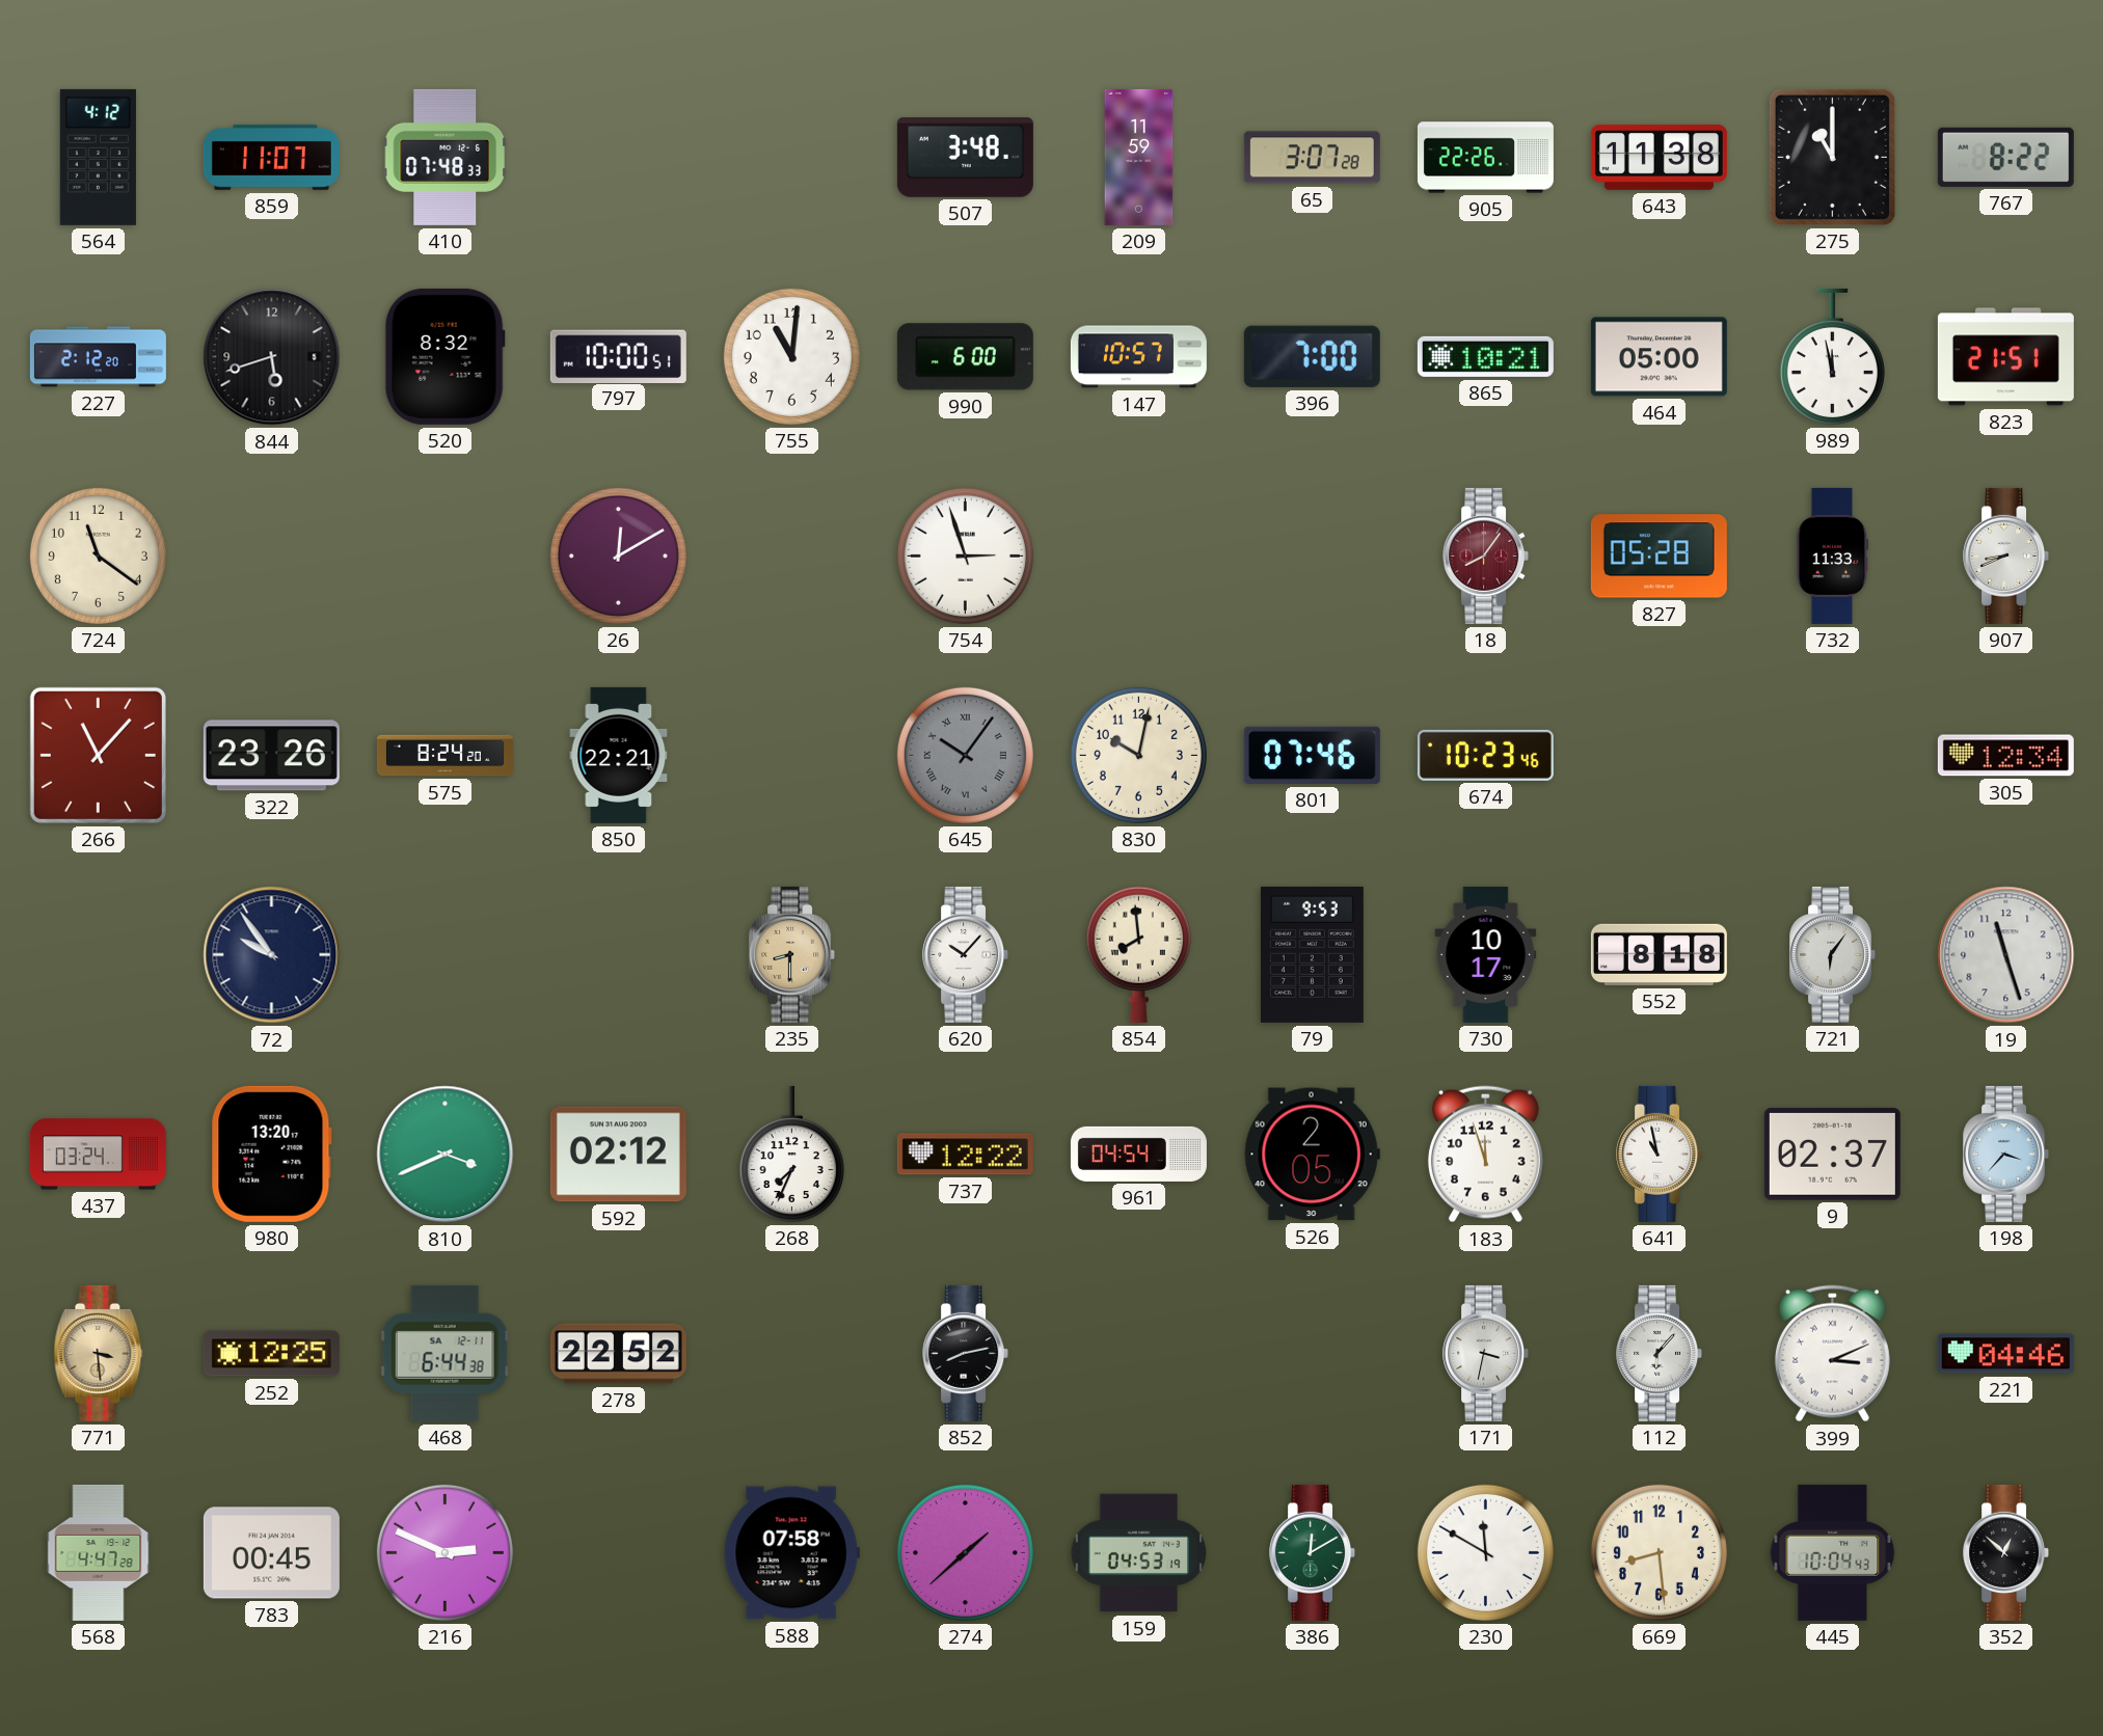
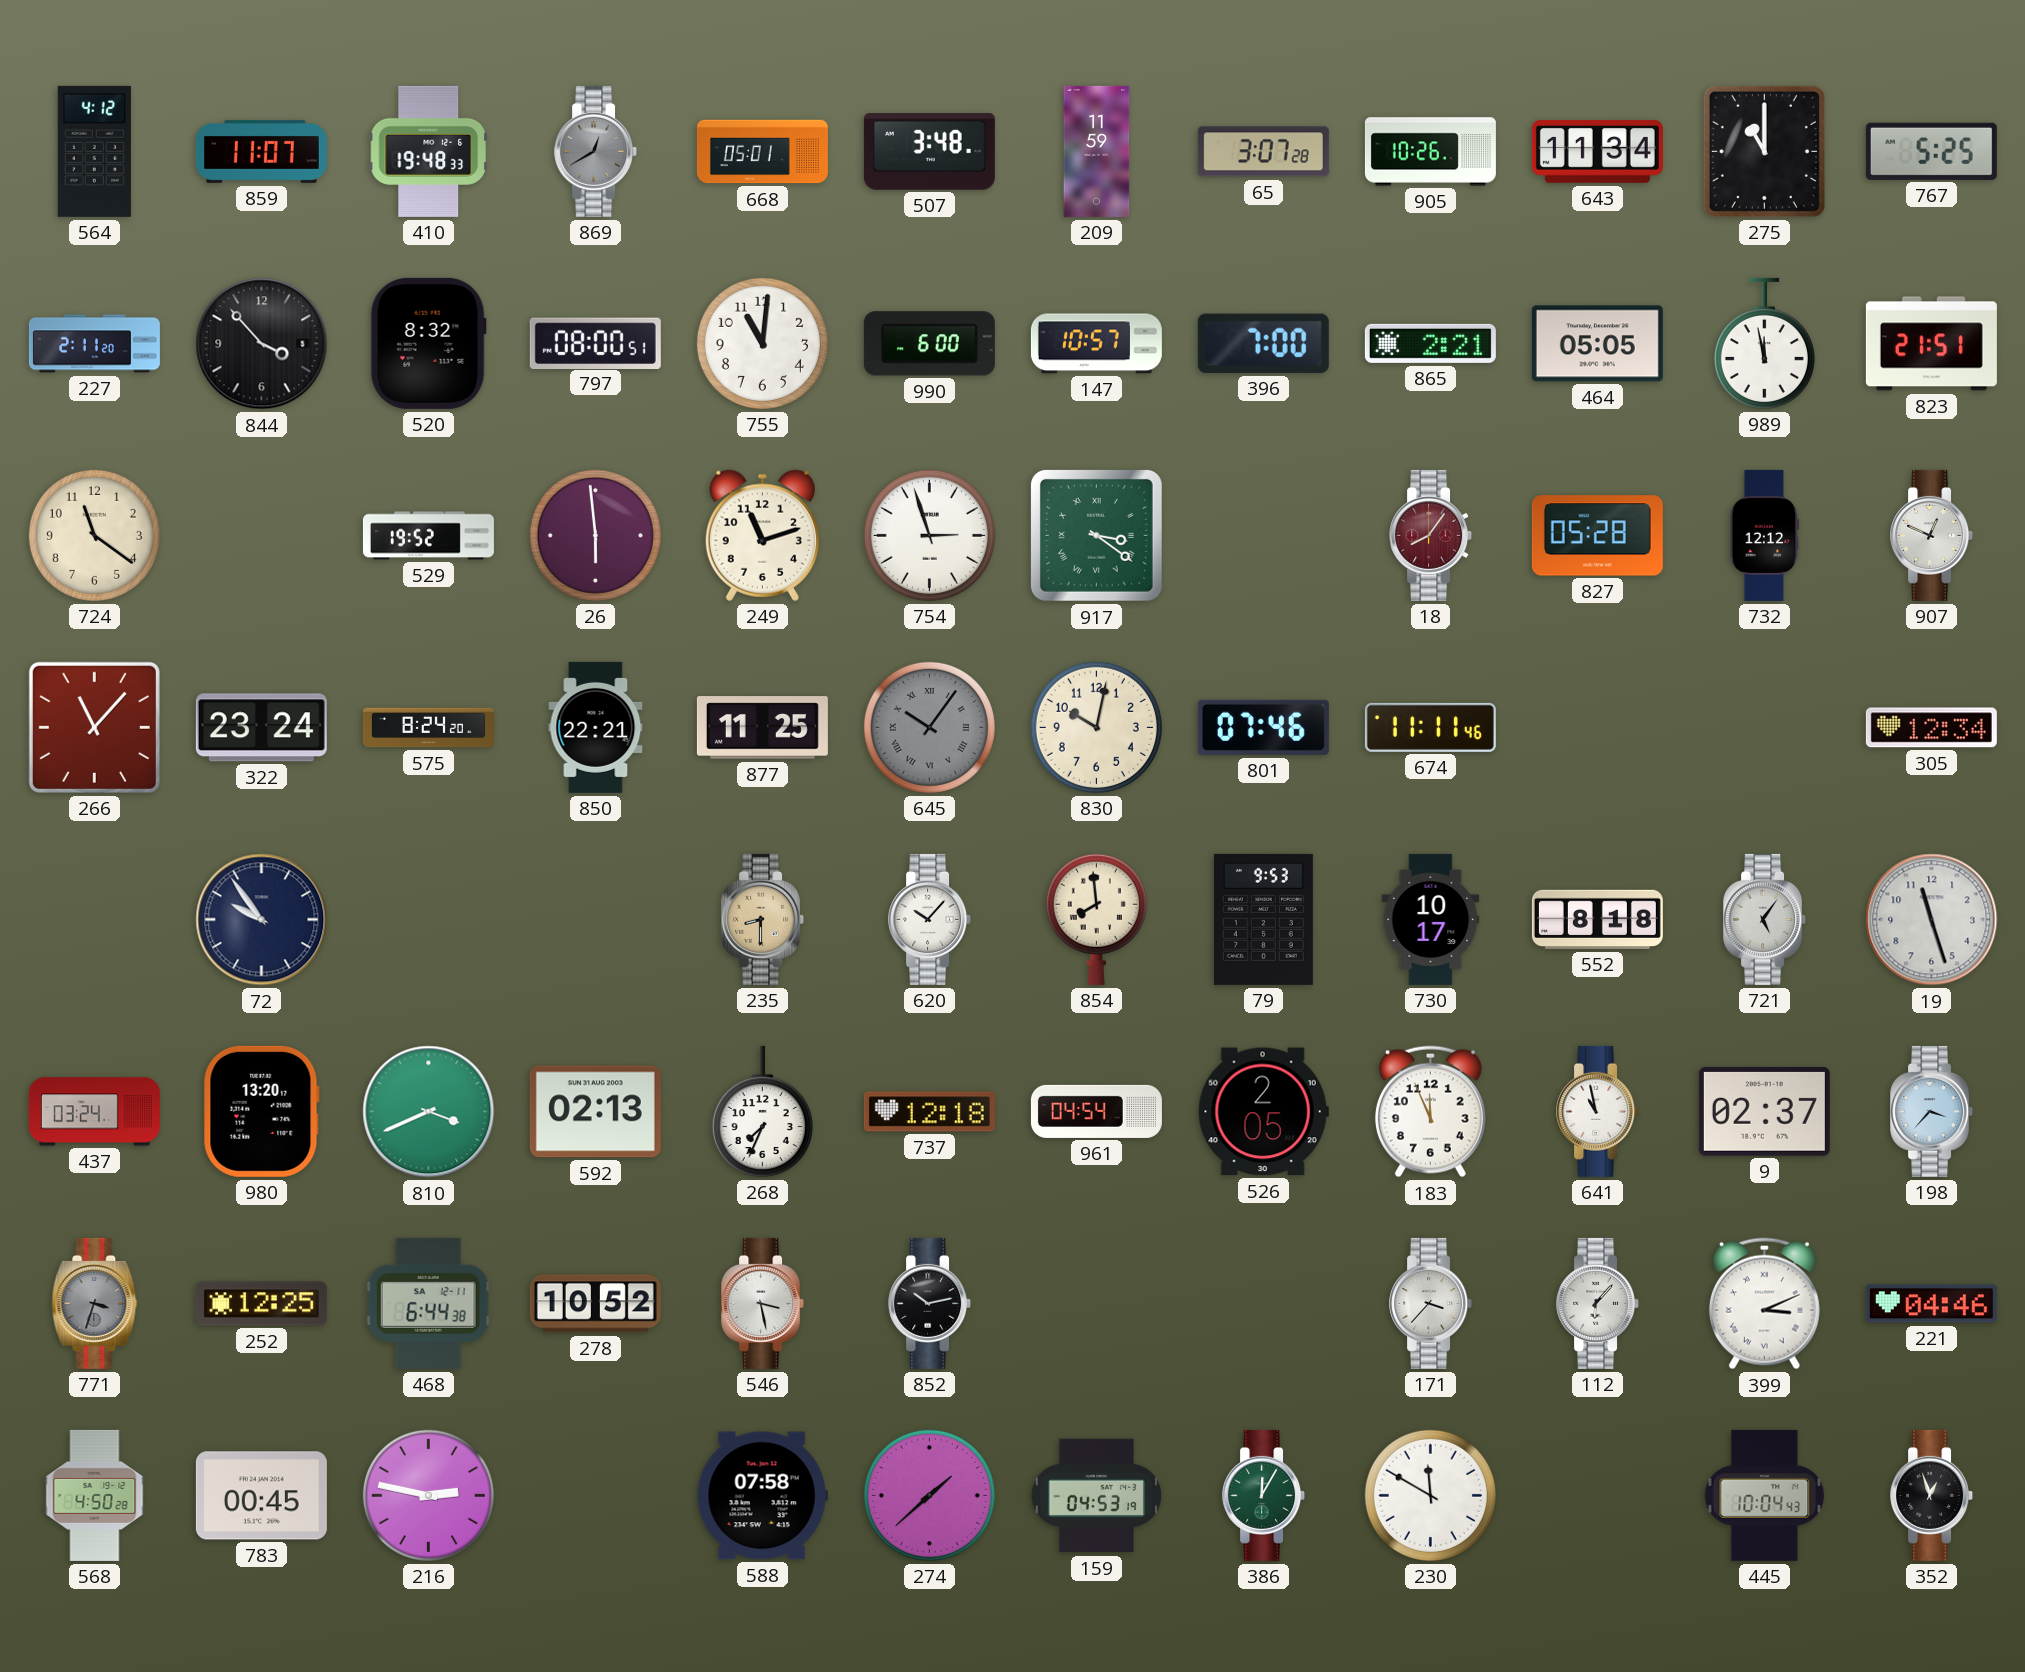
410: 07:48 -> 19:48
869: none -> 12:40
668: none -> 05:01
905: 22:26 -> 10:26
643: 11:38 -> 11:34
767: 8:22 -> 5:25
227: 2:12 -> 2:11
844: 5:42 -> 3:53
797: 10:00 -> 08:00
865: 10:21 -> 2:21
464: 05:00 -> 05:05
529: none -> 19:52
26: 12:10 -> 5:59
249: none -> 11:12
917: none -> 3:21
732: 11:33 -> 12:12
907: 8:41 -> 12:49
322: 23:26 -> 23:24
877: none -> 11:25
674: 10:23 -> 11:11
721: 6:06 -> 5:06
592: 02:12 -> 02:13
737: 12:22 -> 12:18
183: 11:57 -> 11:56
771: 3:29 -> 3:33
771 dial: champagne -> grey
278: 22:52 -> 10:52
546: none -> 3:28
852: 8:13 -> 10:13
171: 3:32 -> 3:37
568: 4:47 -> 4:50
216: 2:49 -> 2:47
386: 12:10 -> 12:05
669: 8:29 -> none
352: 12:52 -> 12:57
